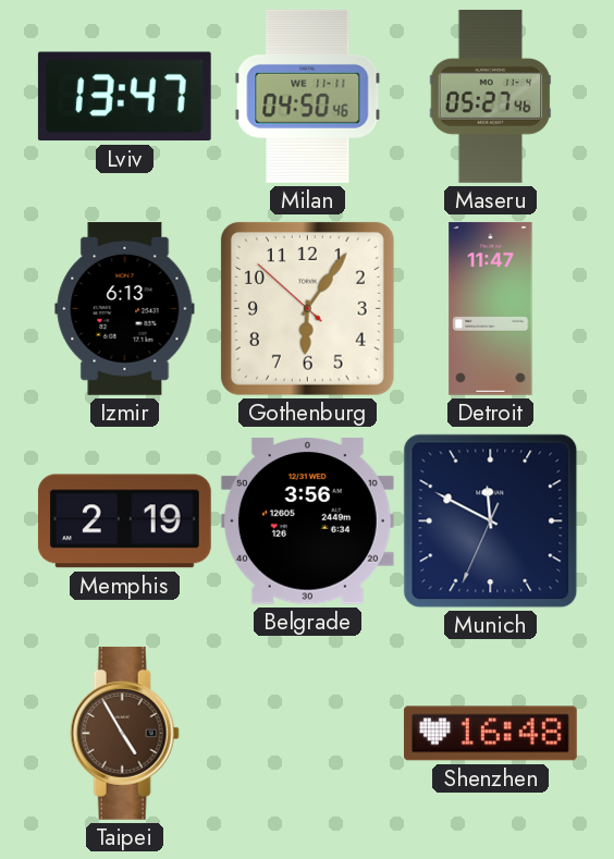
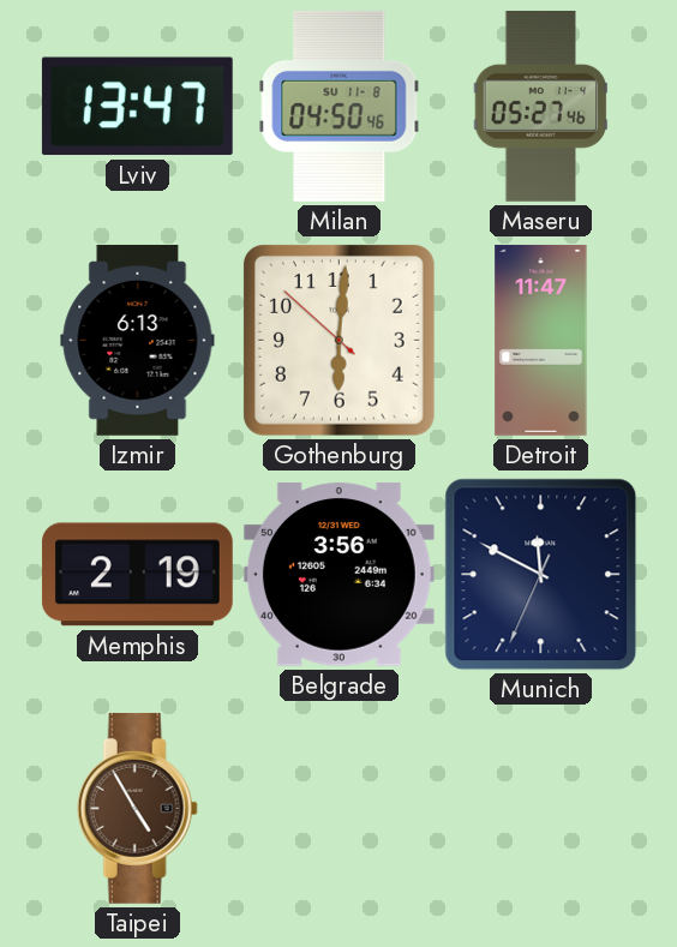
Milan date: WE 11-11 -> SU 11-8
Gothenburg: 6:05 -> 6:00
Shenzhen: 16:48 -> none
